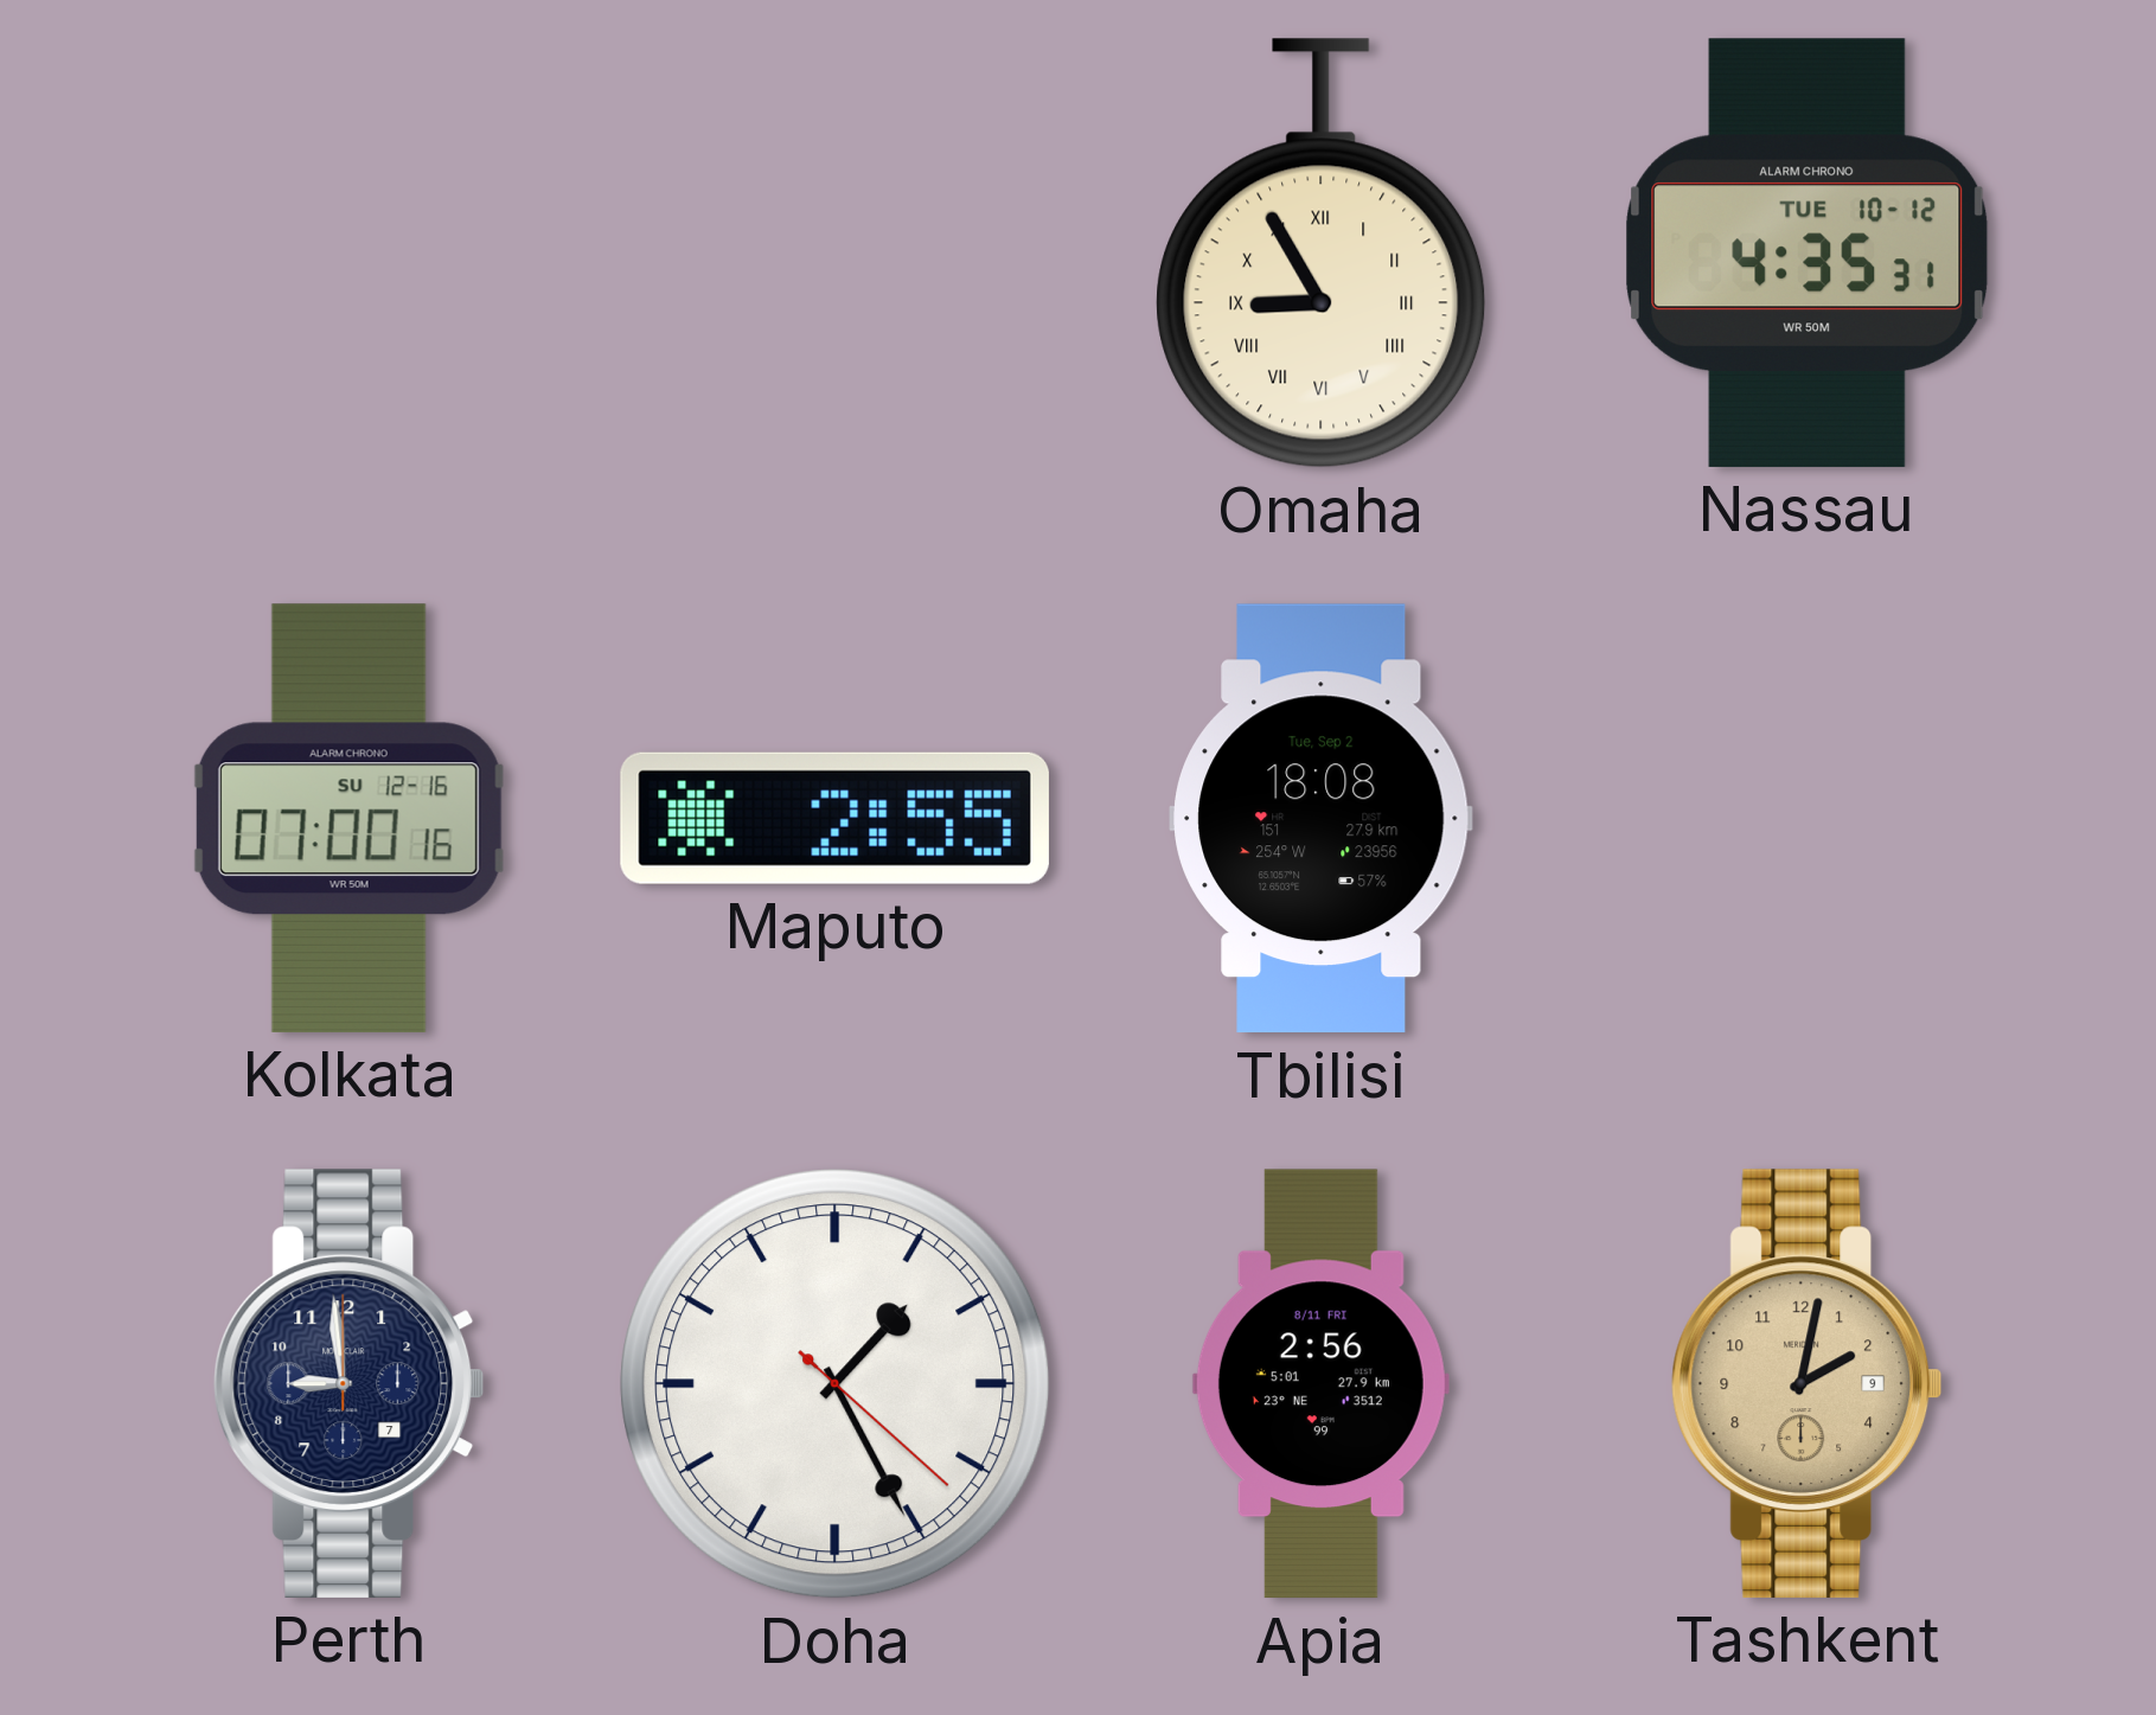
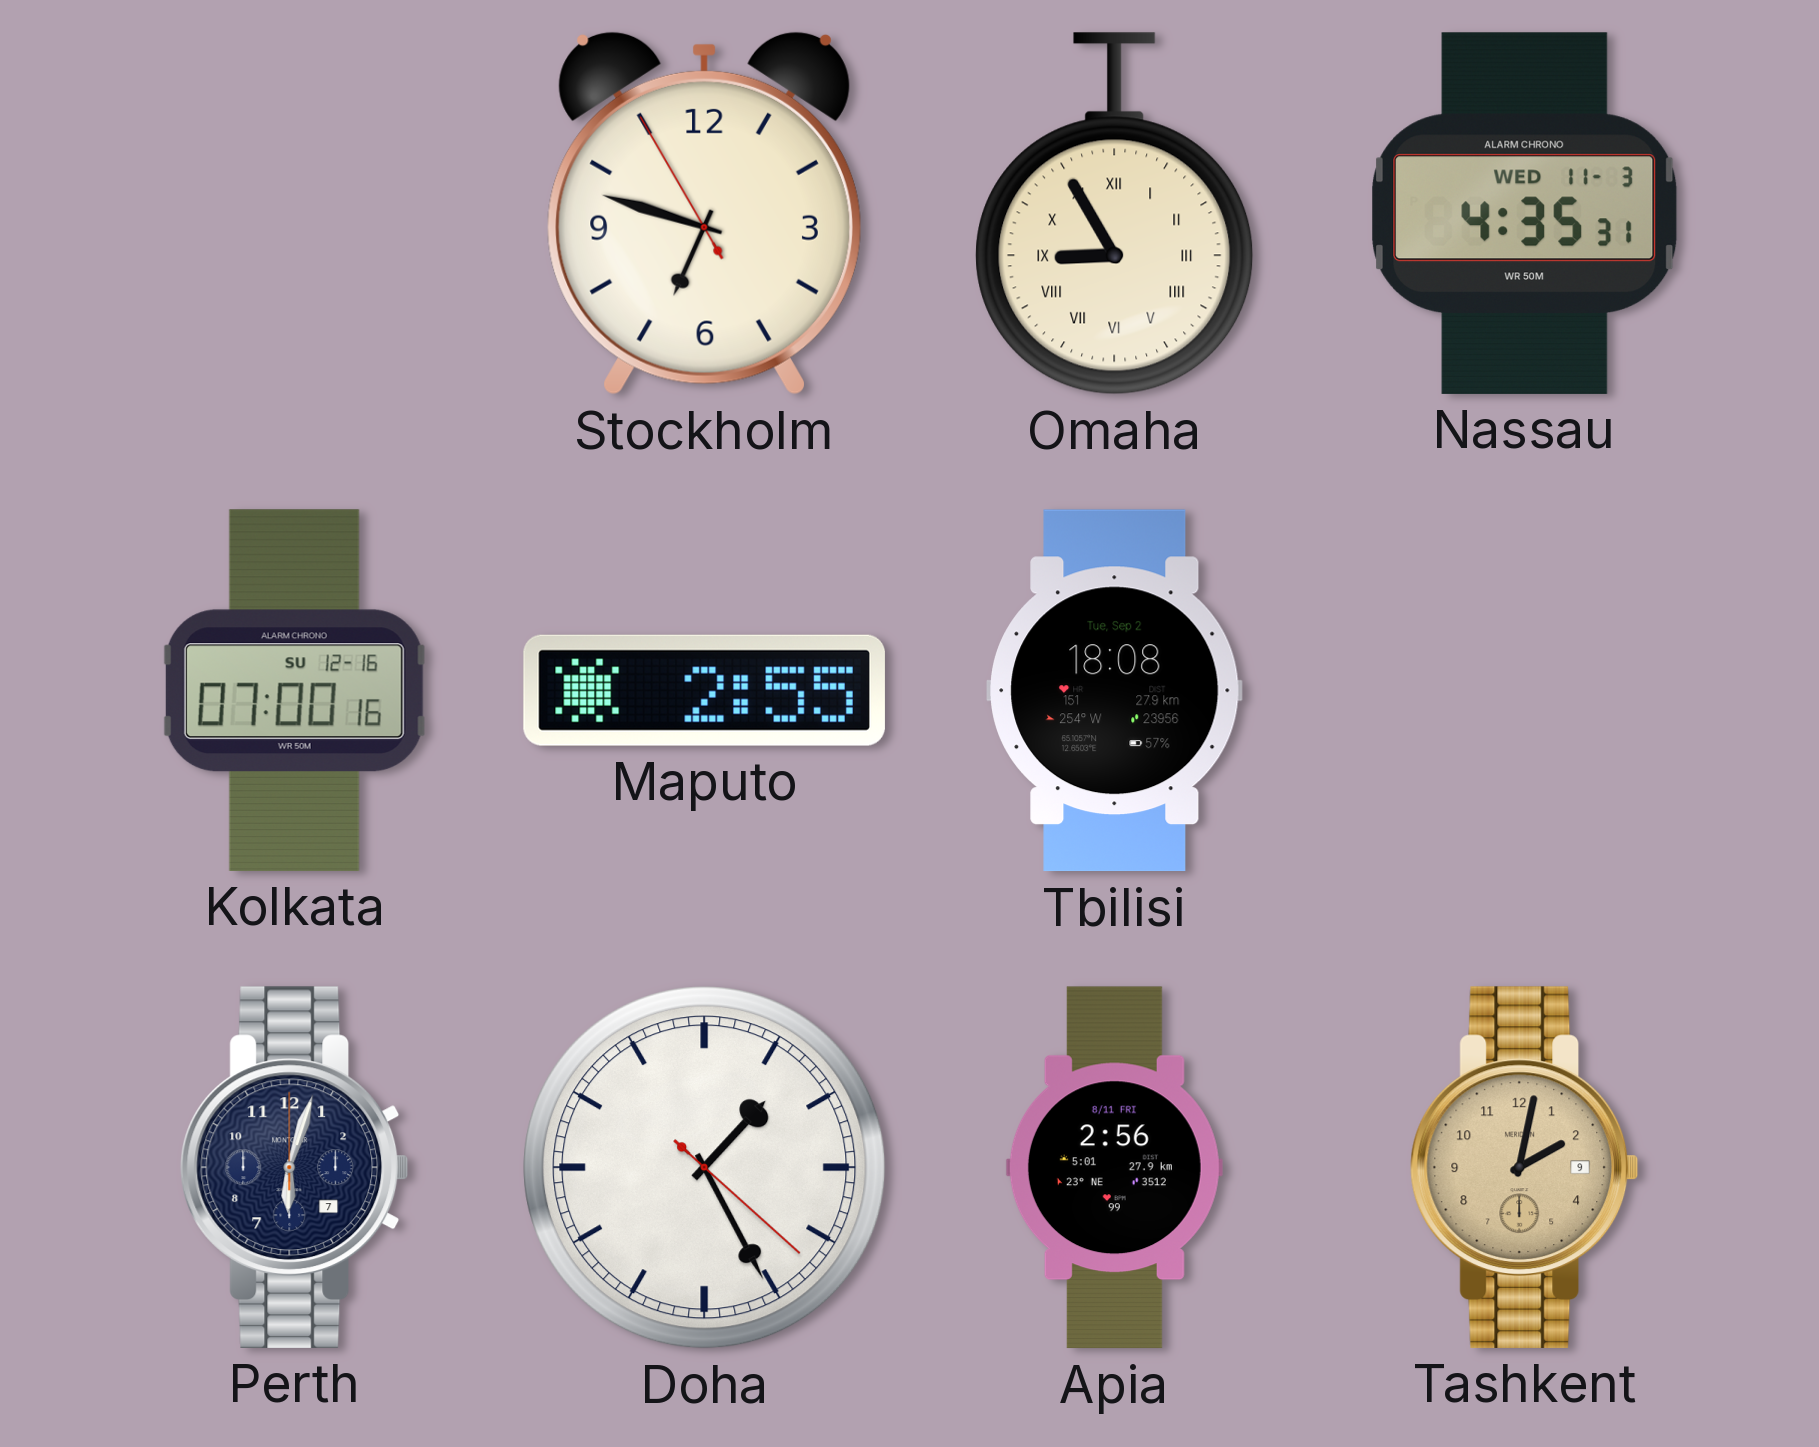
Stockholm: none -> 6:47
Nassau date: TUE 10-12 -> WED 11-3
Perth: 8:59 -> 6:03
